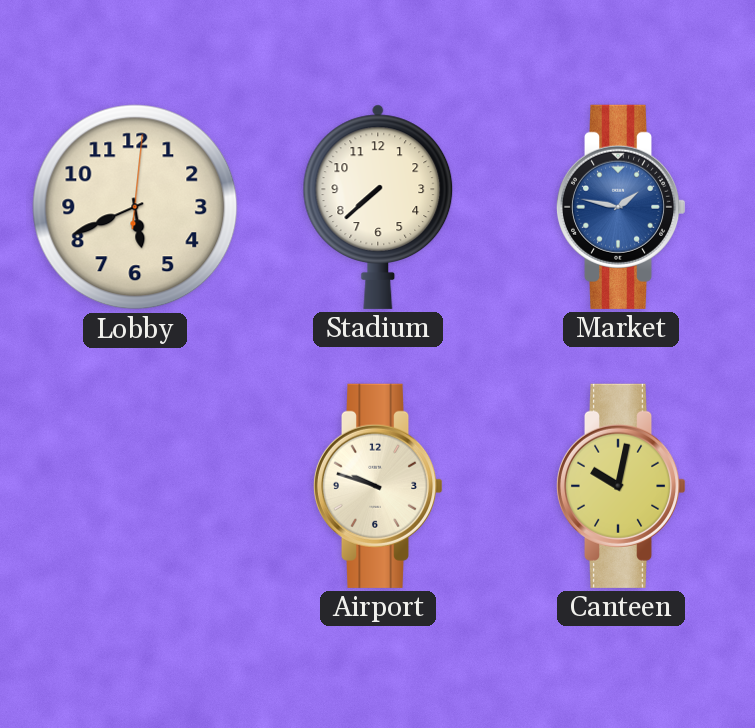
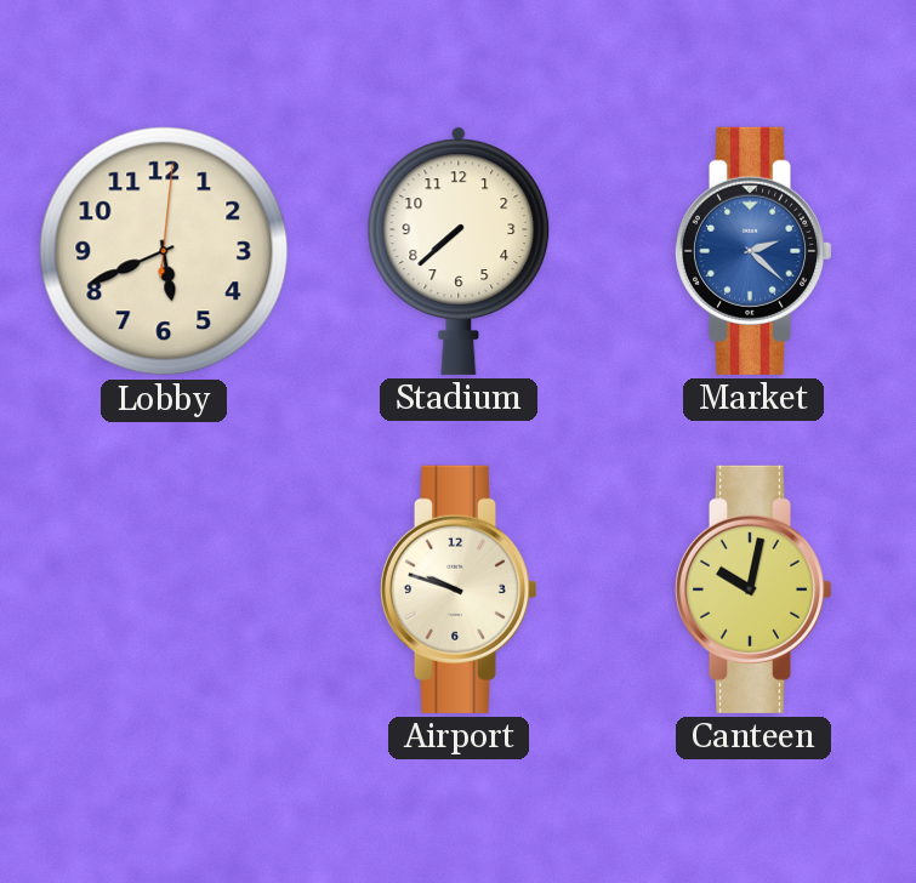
Market: 1:47 -> 2:22
